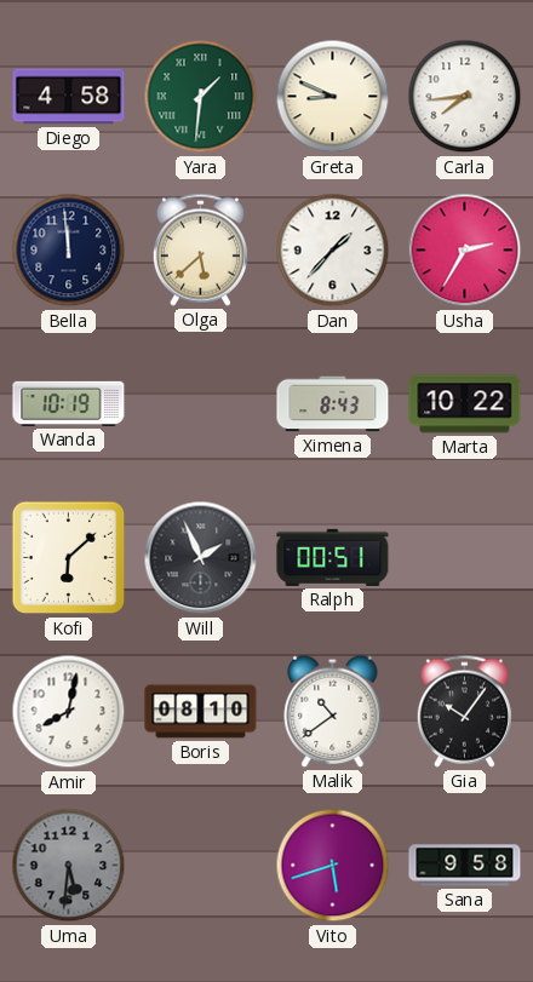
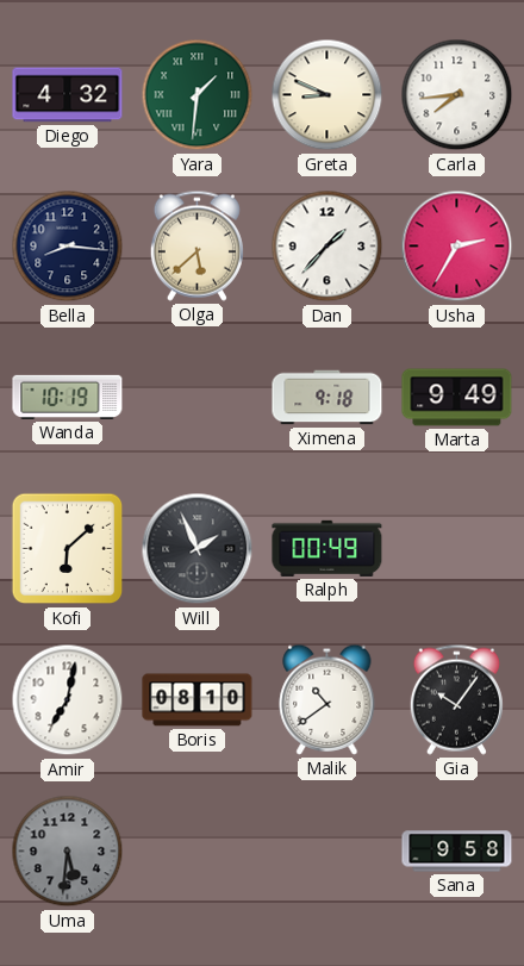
Diego: 4:58 -> 4:32
Bella: 11:59 -> 8:16
Ximena: 8:43 -> 9:18
Marta: 10:22 -> 9:49
Ralph: 00:51 -> 00:49
Amir: 8:02 -> 7:02
Vito: 5:42 -> none
